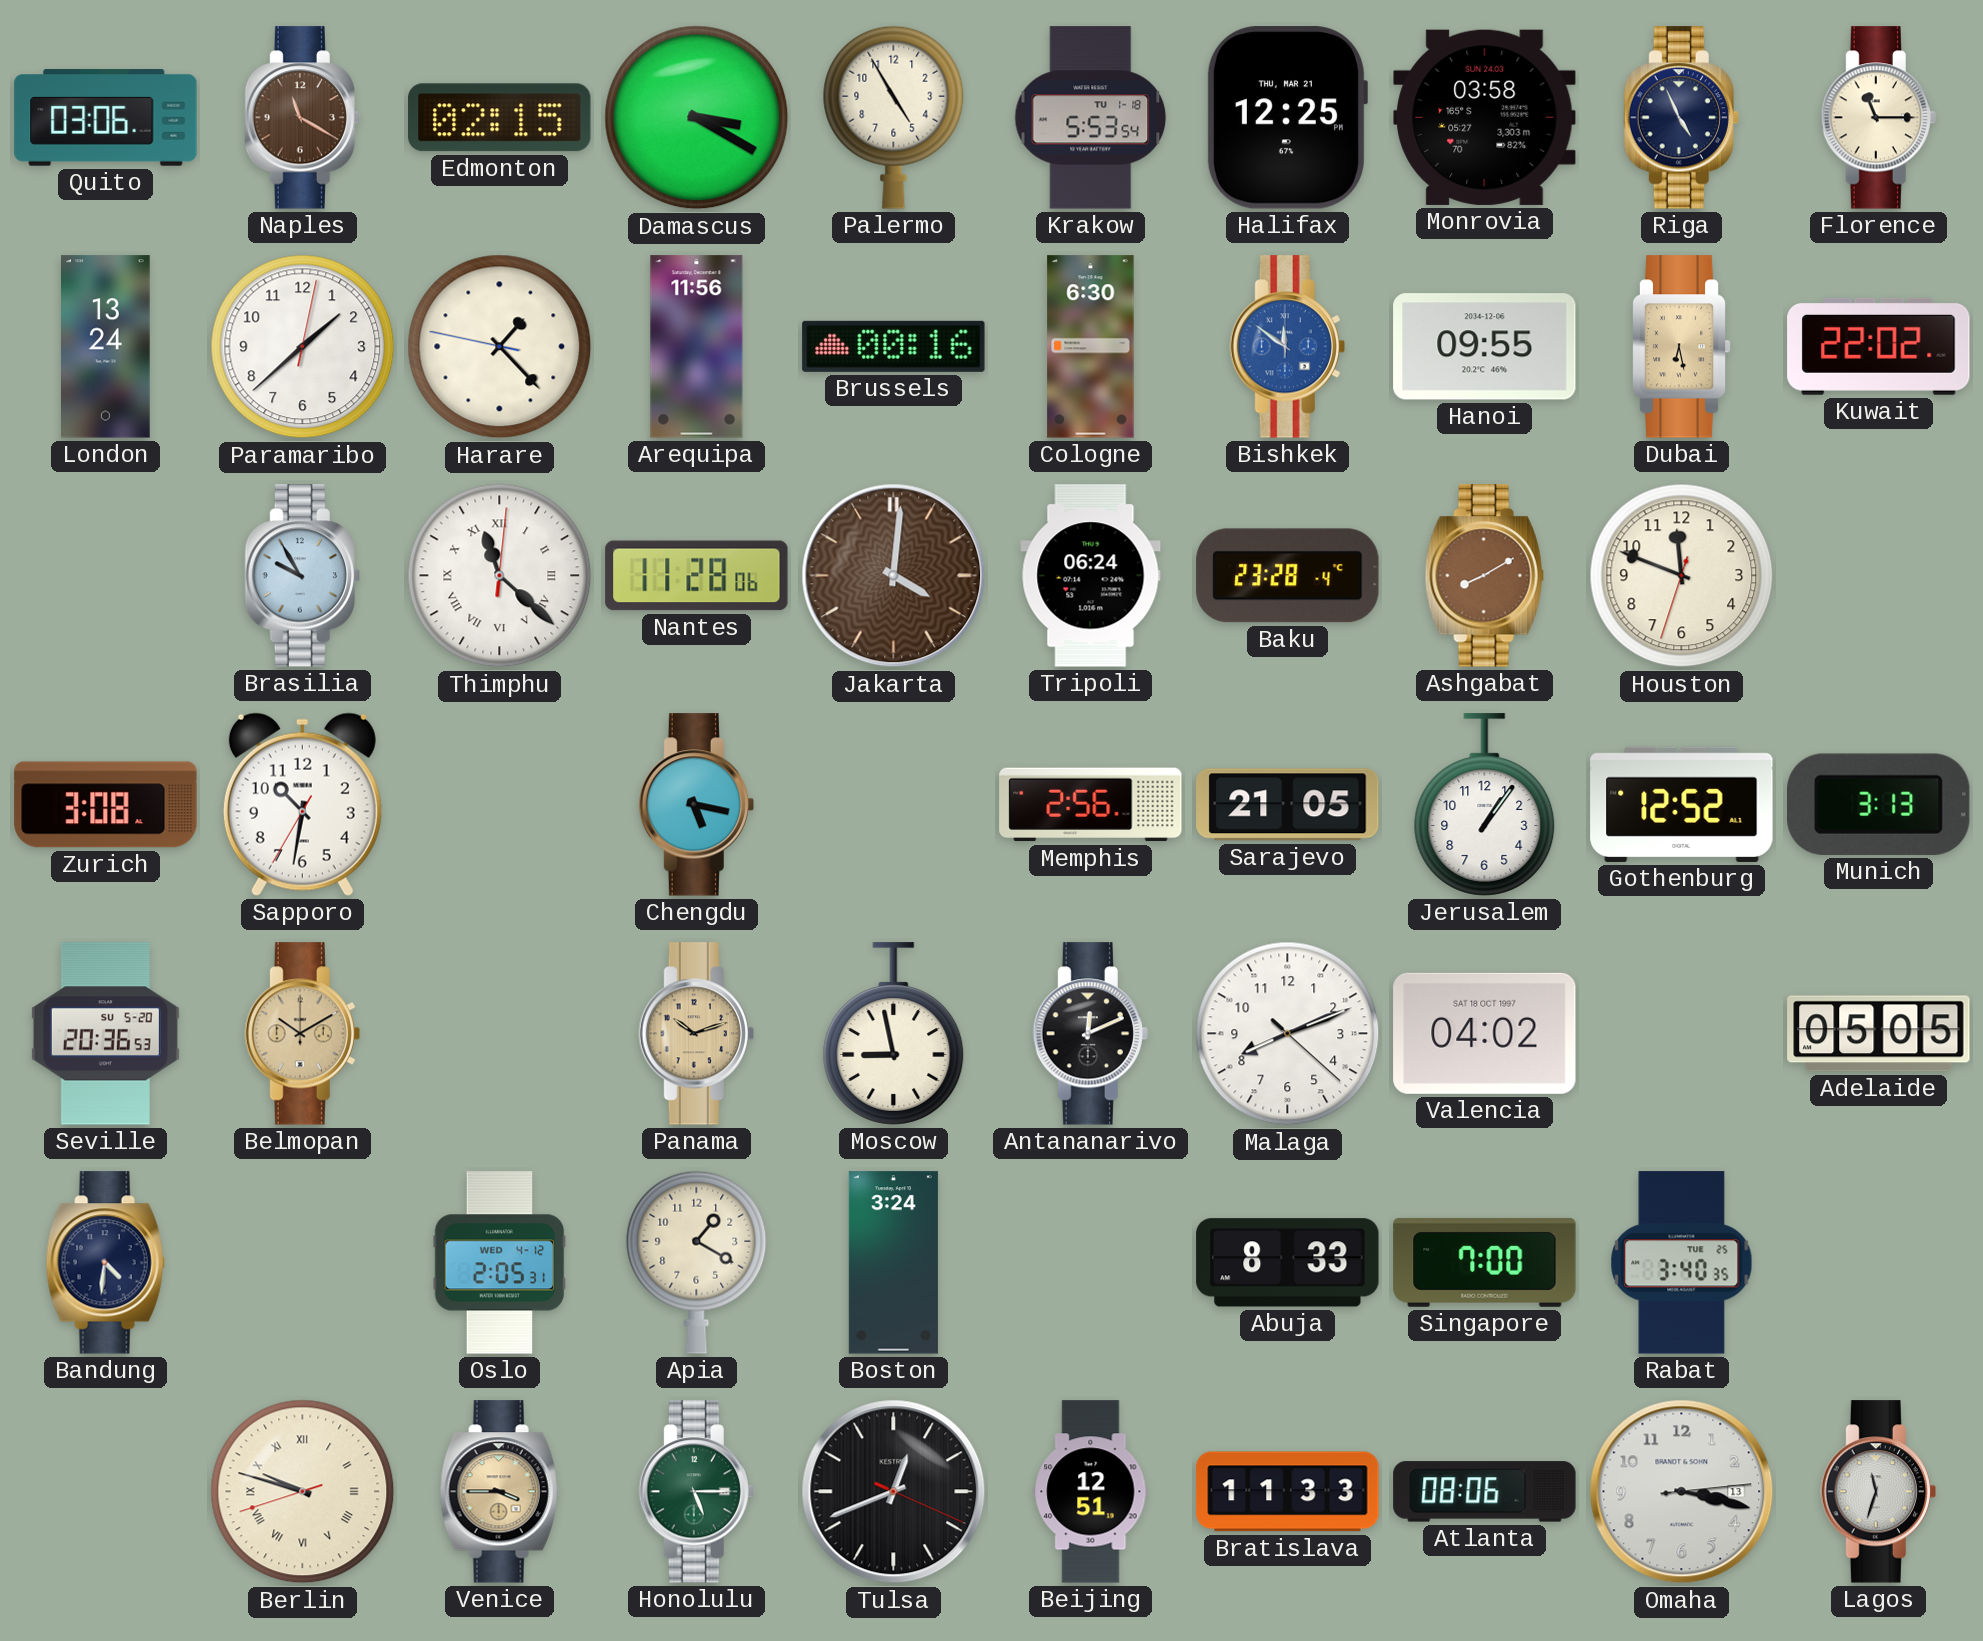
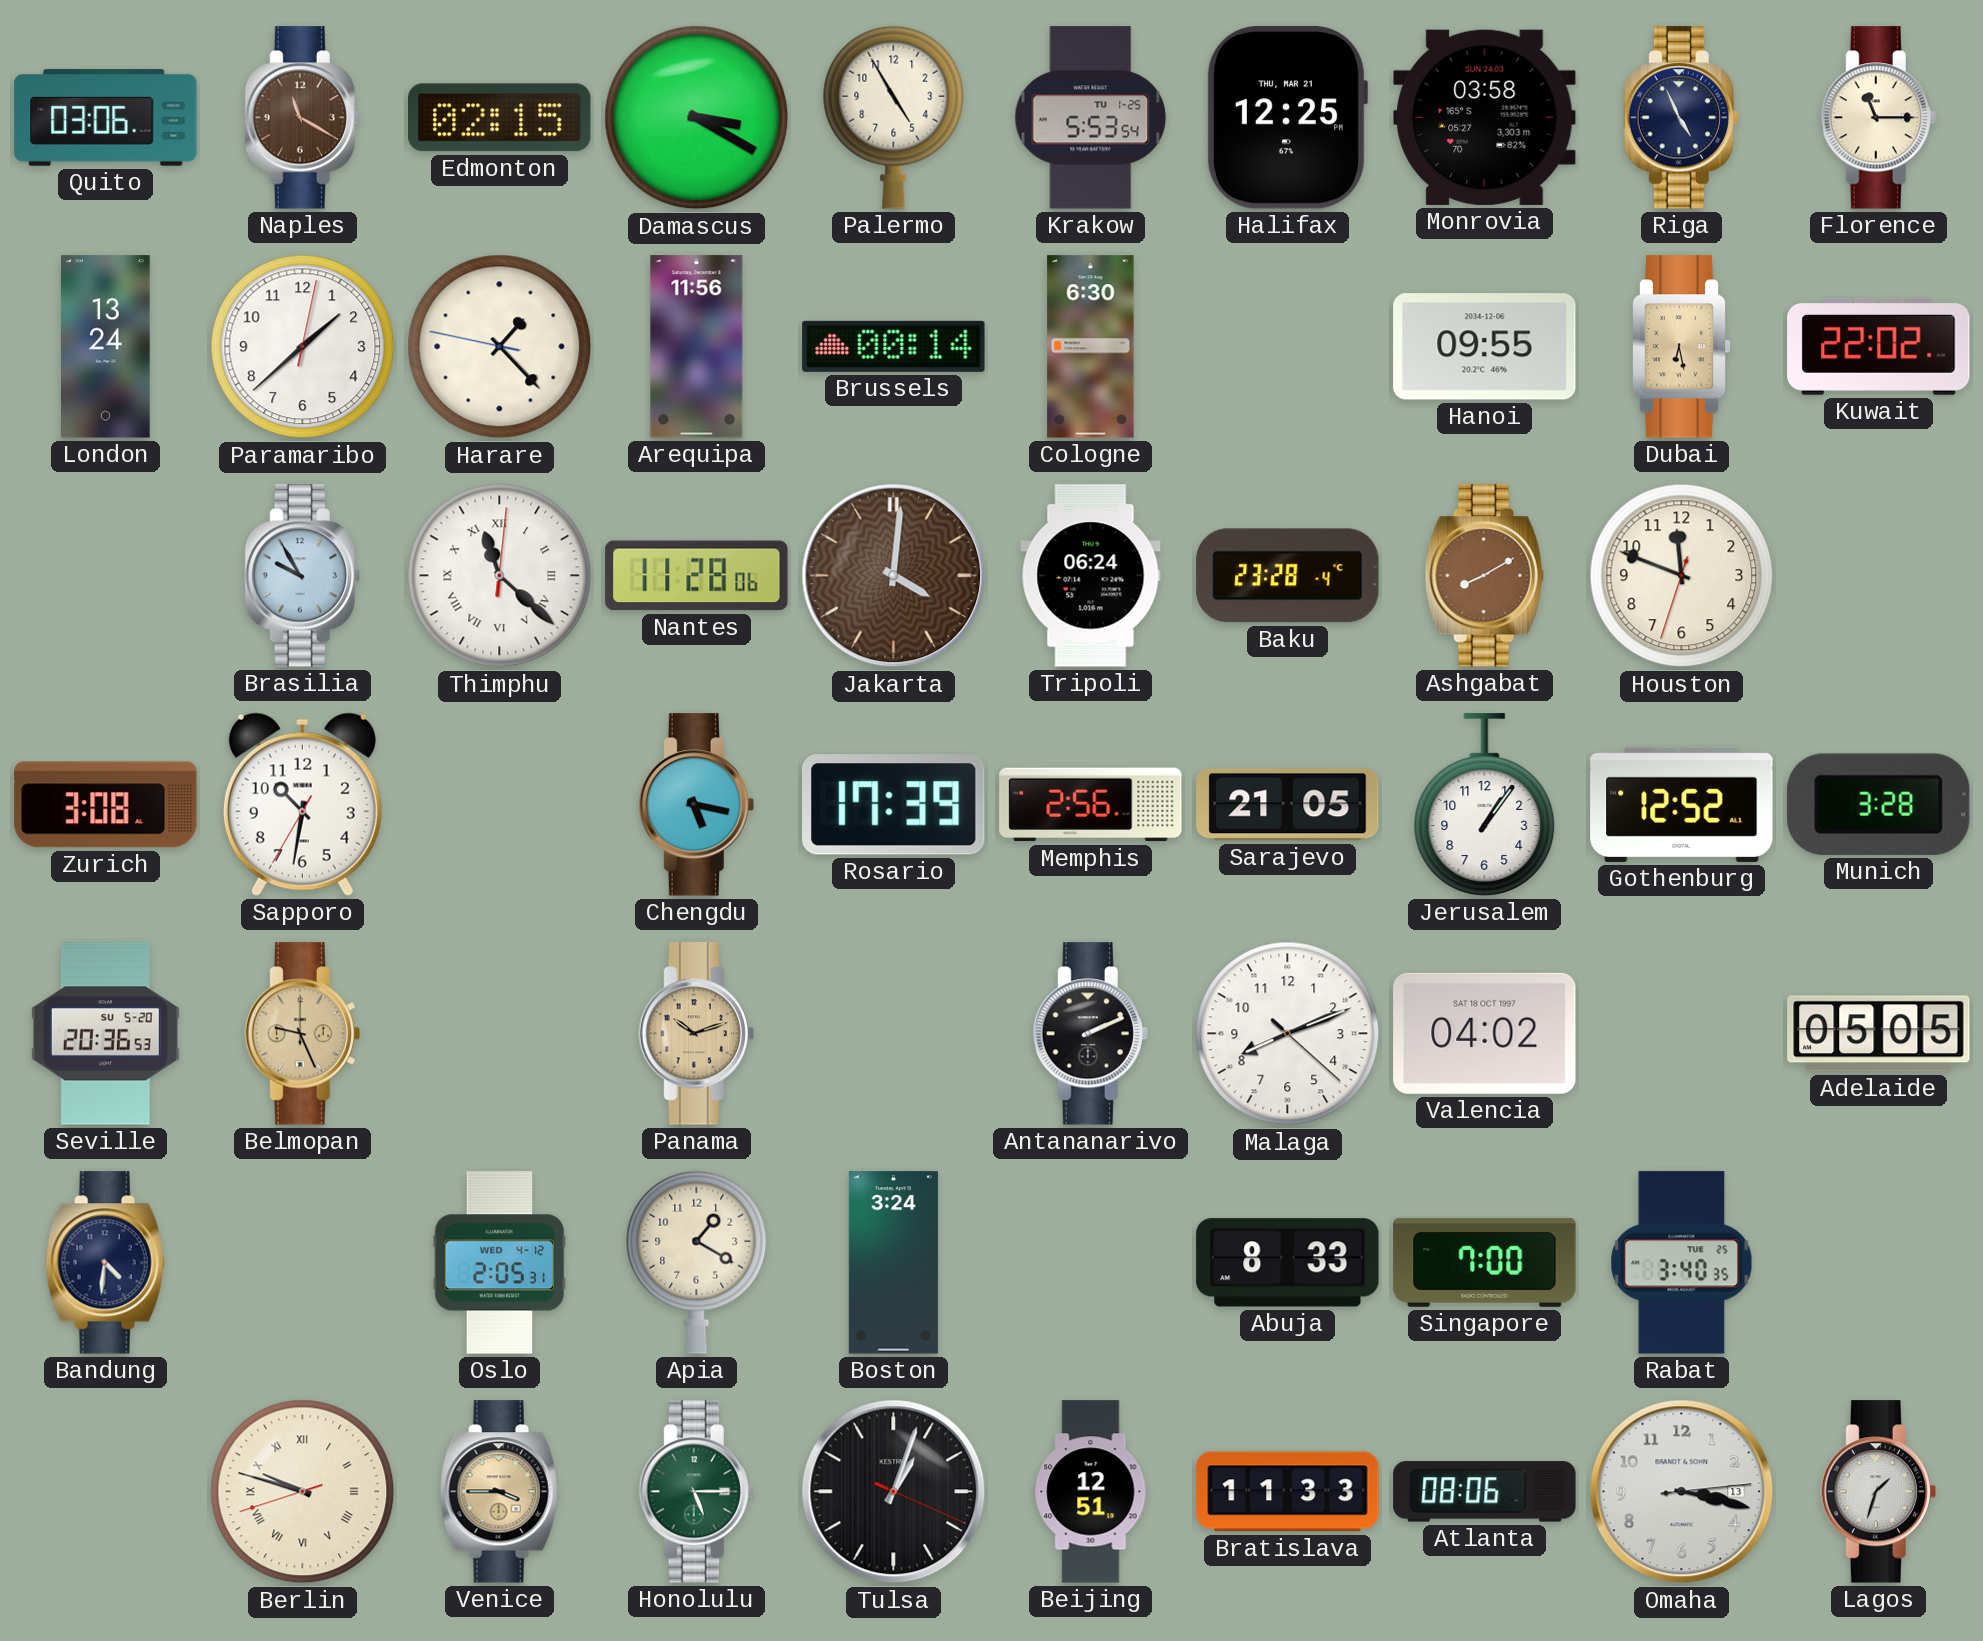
Krakow date: TU 1-18 -> TU 1-25
Brussels: 00:16 -> 00:14
Bishkek: 11:51 -> none
Rosario: none -> 17:39
Munich: 3:13 -> 3:28
Belmopan: 10:10 -> 9:26
Moscow: 8:58 -> none
Antananarivo: 12:11 -> 2:11
Tulsa: 12:41 -> 1:03
Lagos: 11:33 -> 1:33
